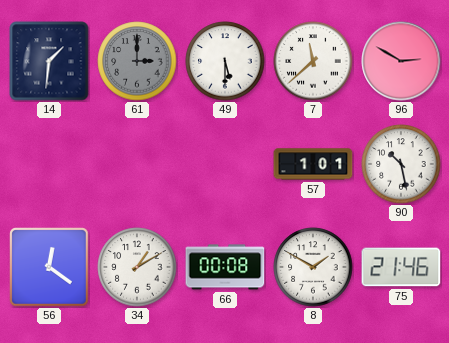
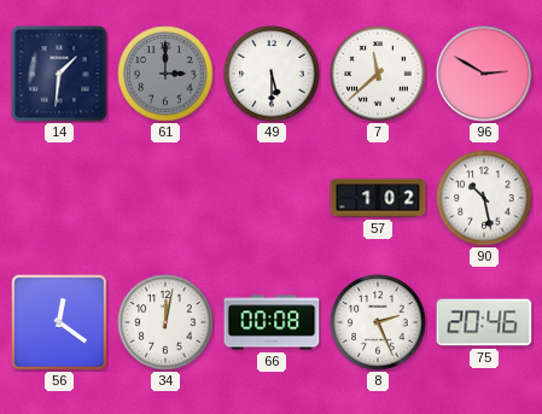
57: 1:01 -> 1:02
34: 1:10 -> 12:02
8: 1:50 -> 2:26
75: 21:46 -> 20:46
